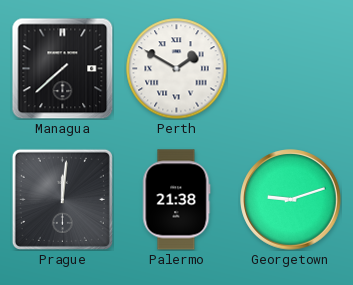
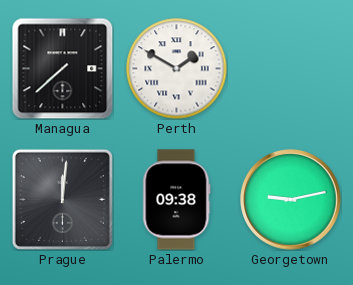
Palermo: 21:38 -> 09:38
Georgetown: 9:12 -> 9:13
